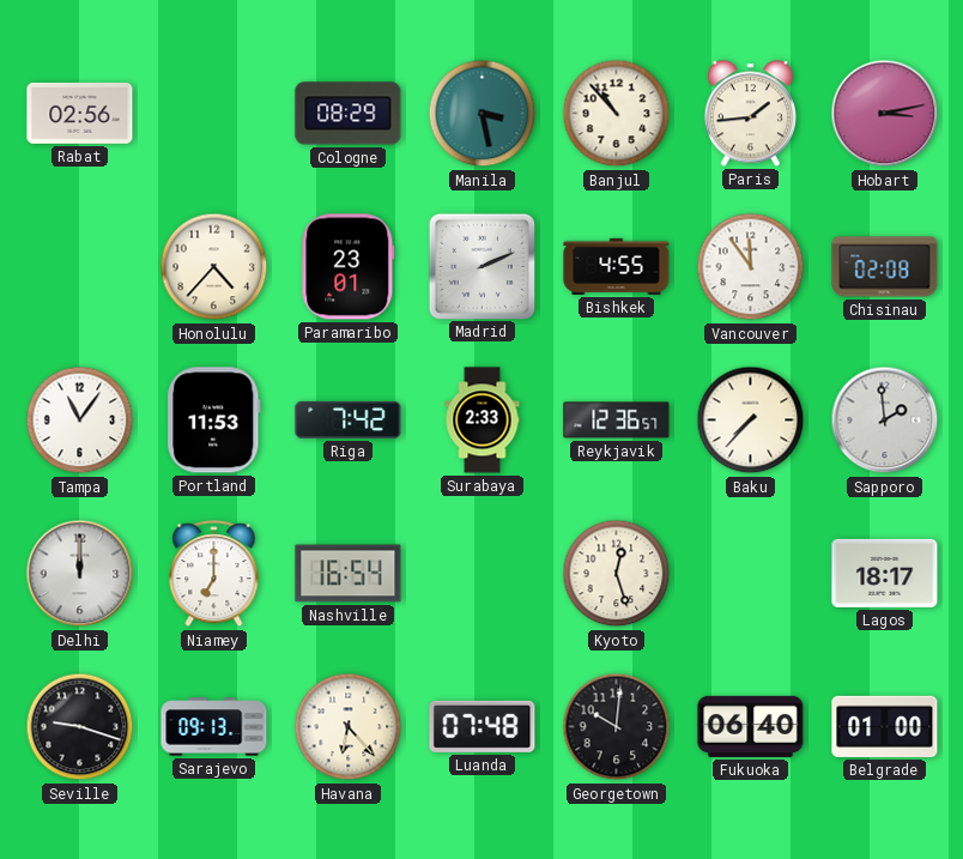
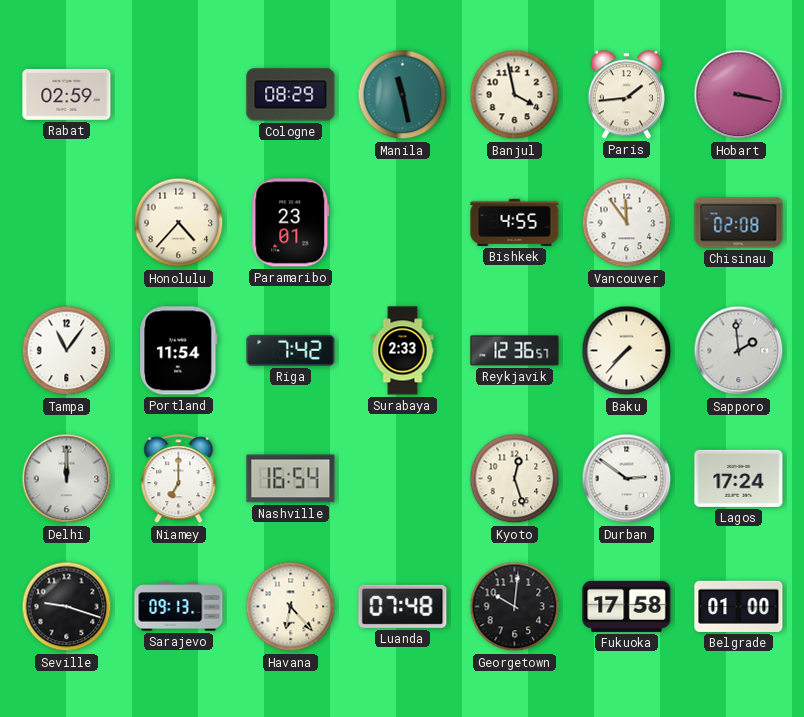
Rabat: 02:56 -> 02:59
Manila: 3:28 -> 11:28
Banjul: 10:53 -> 3:58
Hobart: 3:13 -> 3:17
Madrid: 2:11 -> none
Portland: 11:53 -> 11:54
Durban: none -> 2:51
Lagos: 18:17 -> 17:24
Fukuoka: 06:40 -> 17:58
